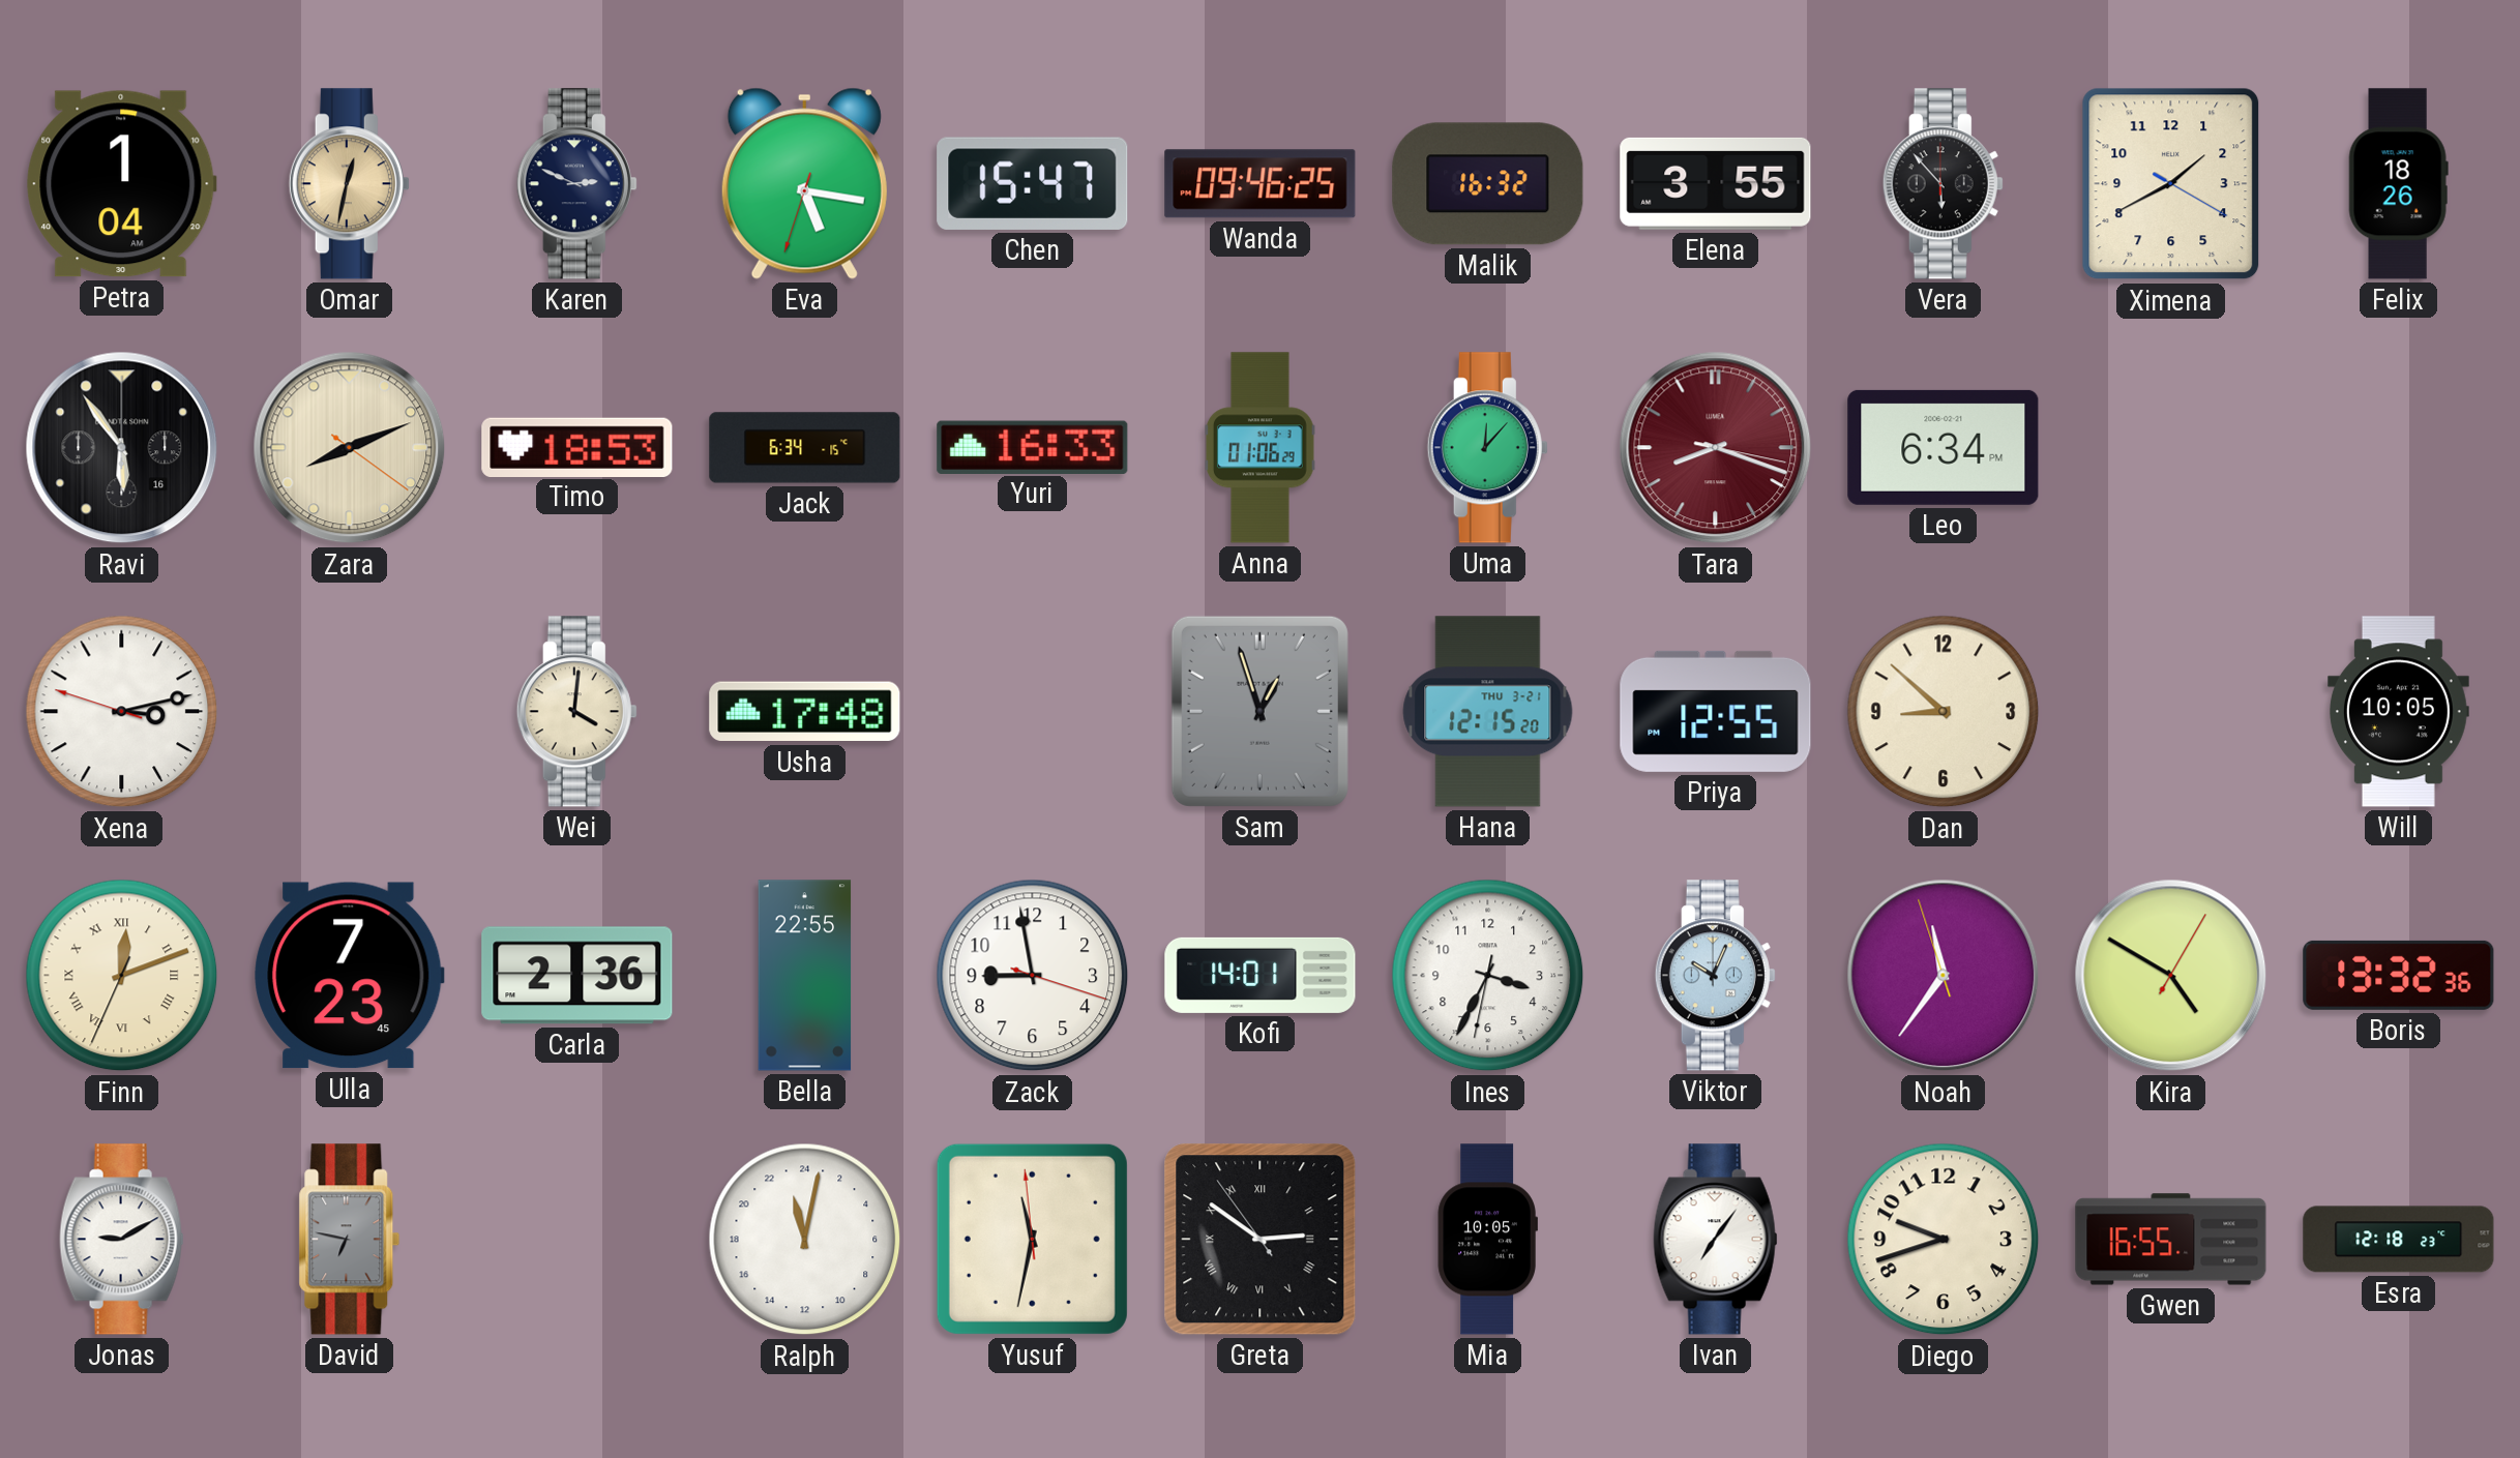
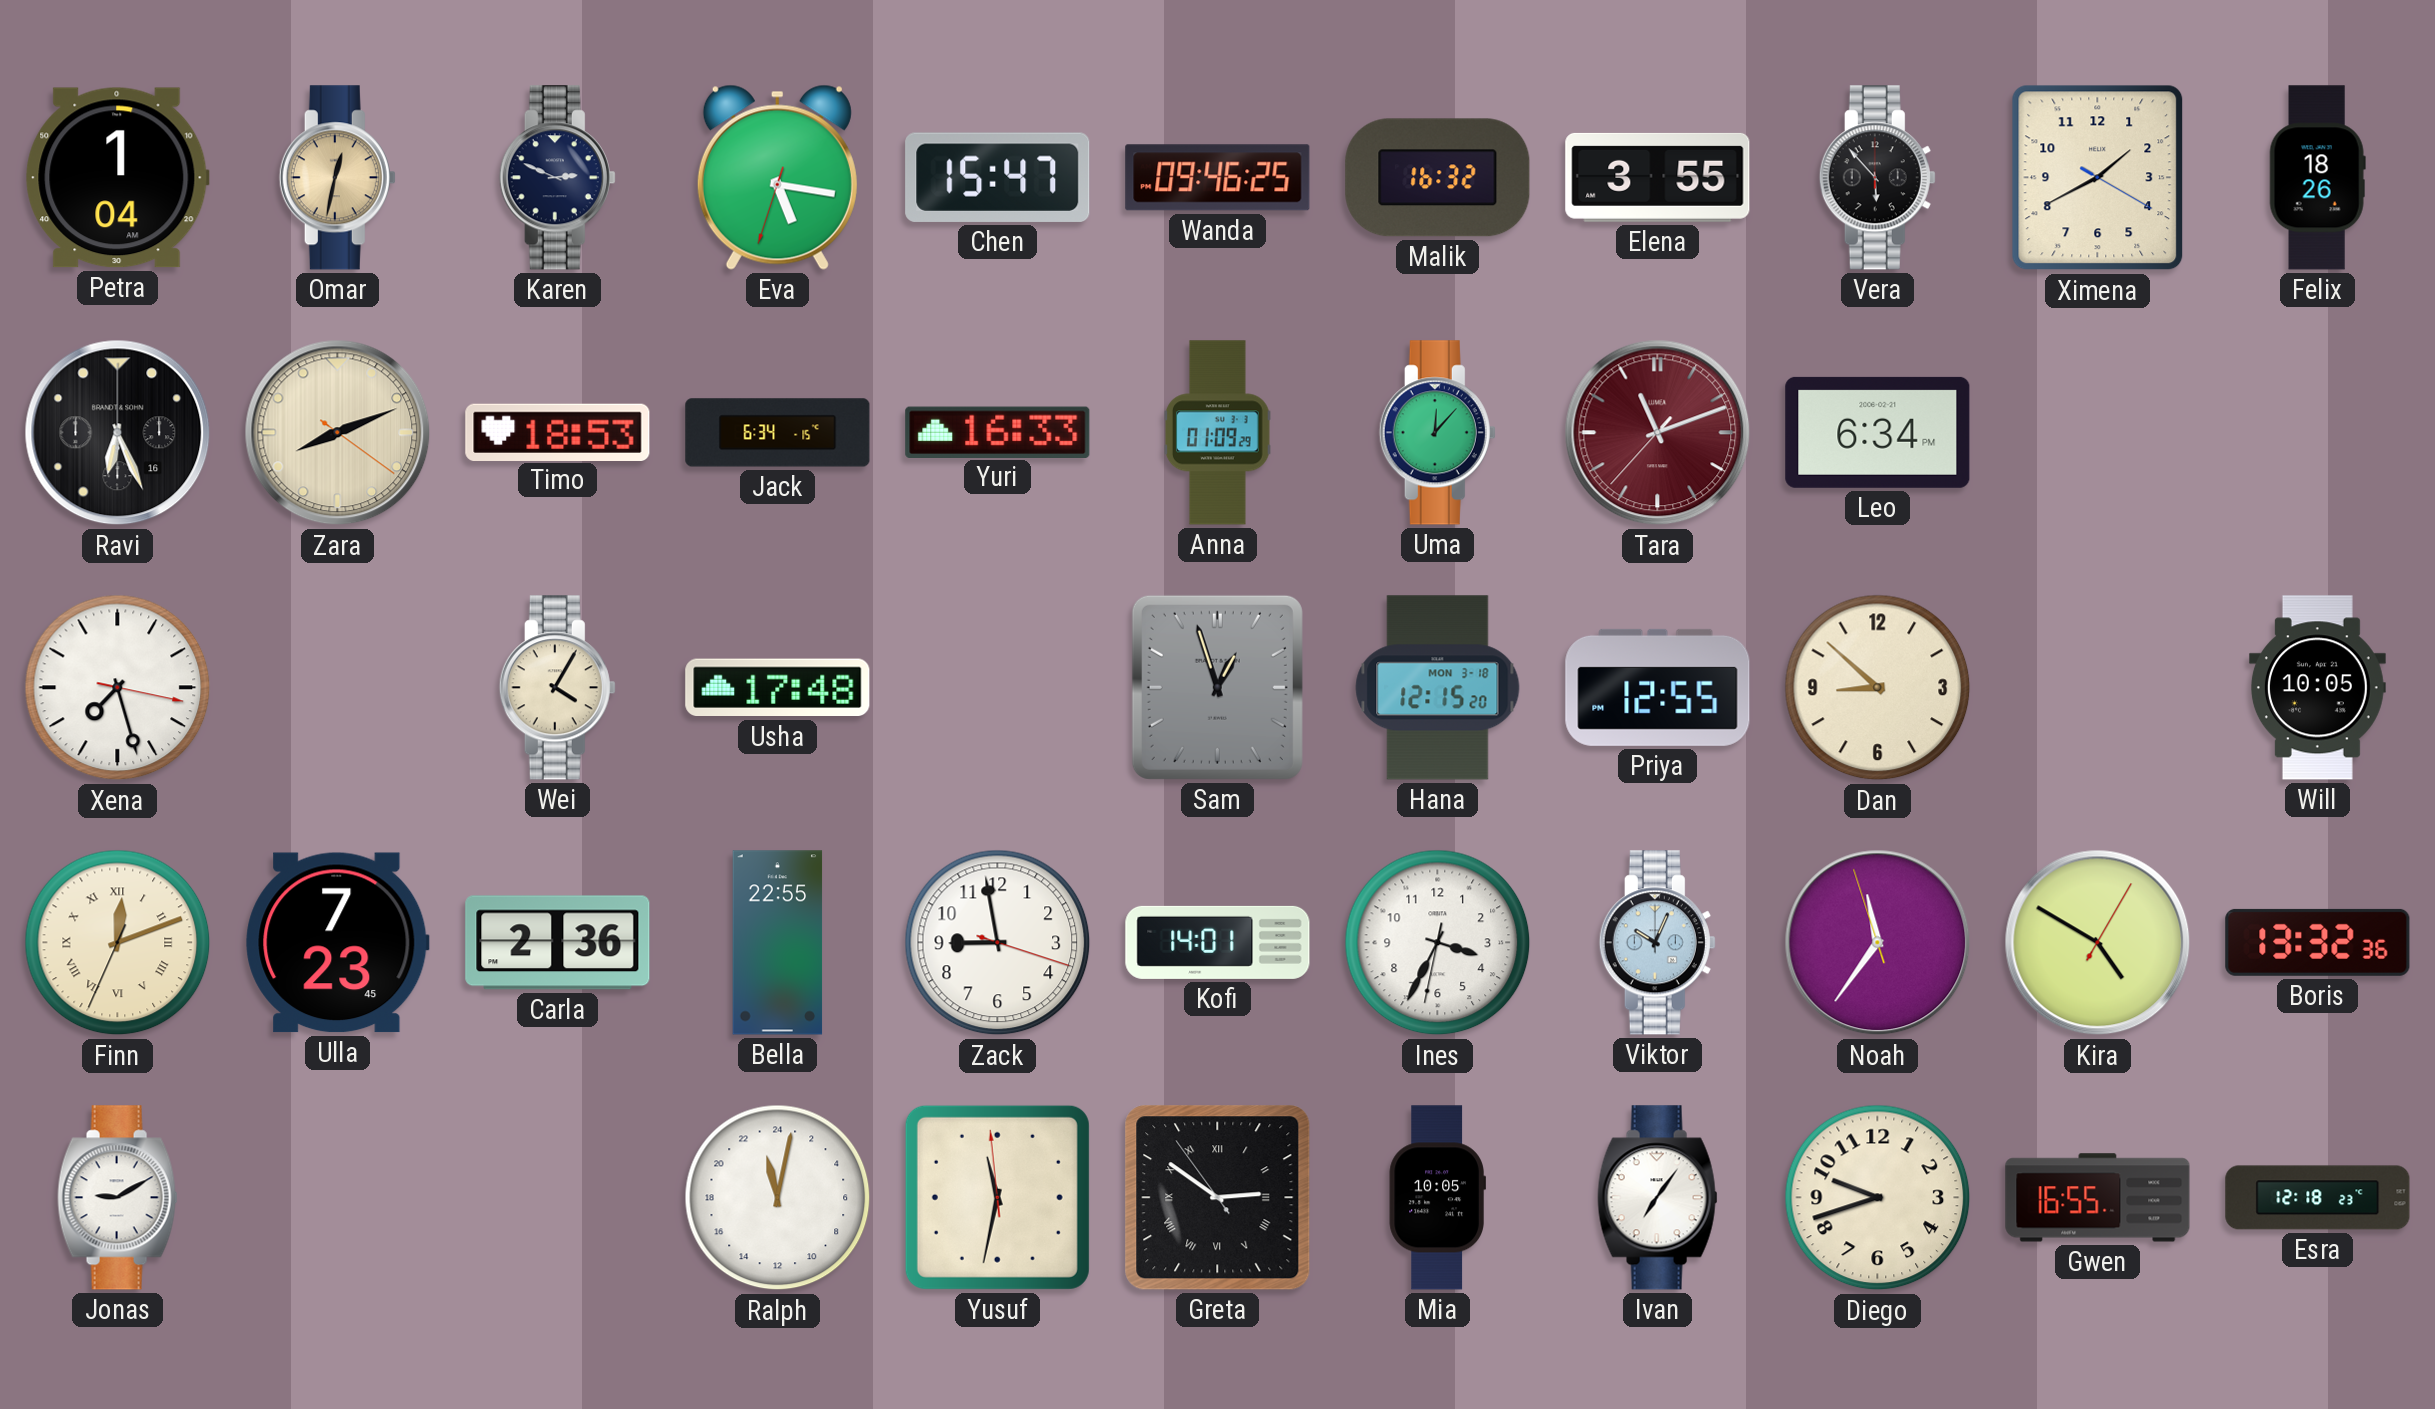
Ravi: 5:54 -> 6:26
Anna: 01:06 -> 01:09
Tara: 8:18 -> 11:11
Xena: 3:12 -> 7:27
Wei: 4:01 -> 4:05
Hana date: THU 3-21 -> MON 3-18
David: 6:47 -> none
